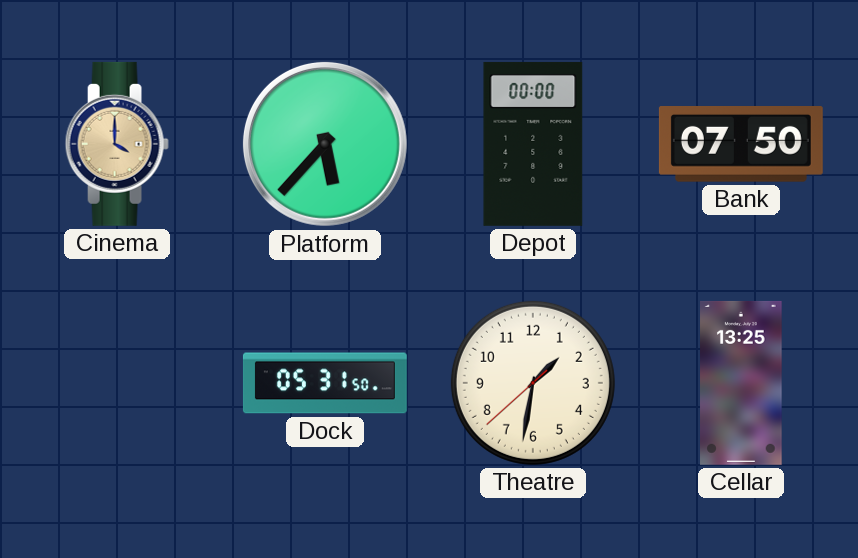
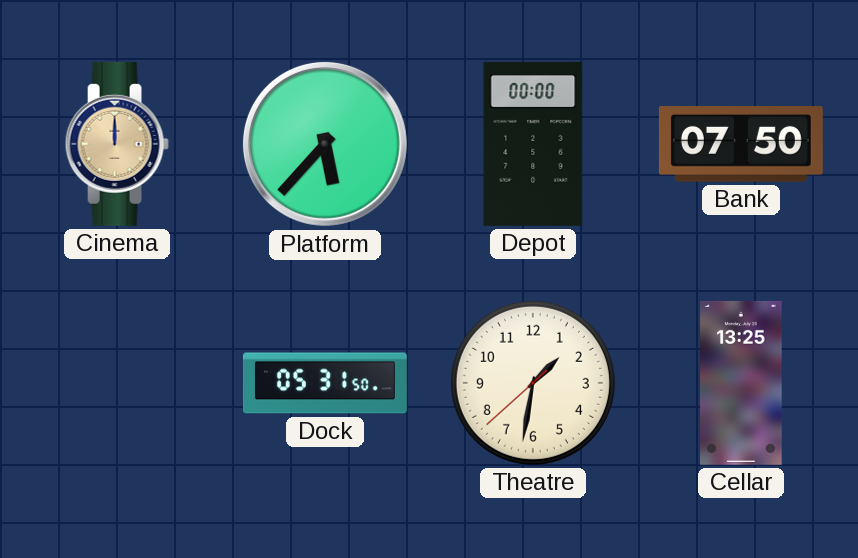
Cinema: 4:00 -> 12:00
